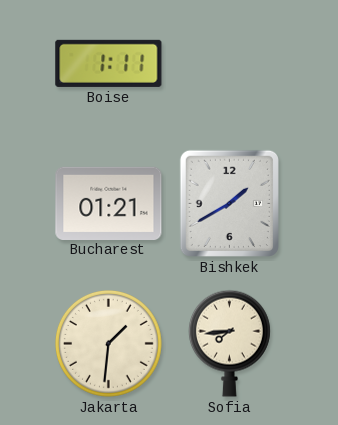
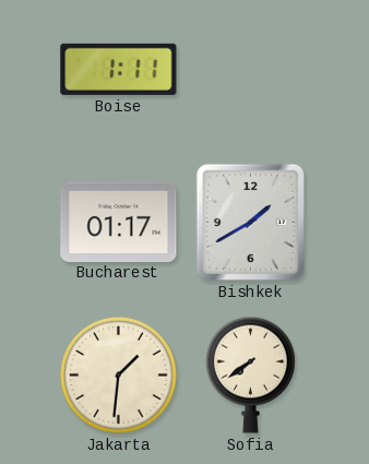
Bucharest: 01:21 -> 01:17
Sofia: 7:44 -> 7:39
